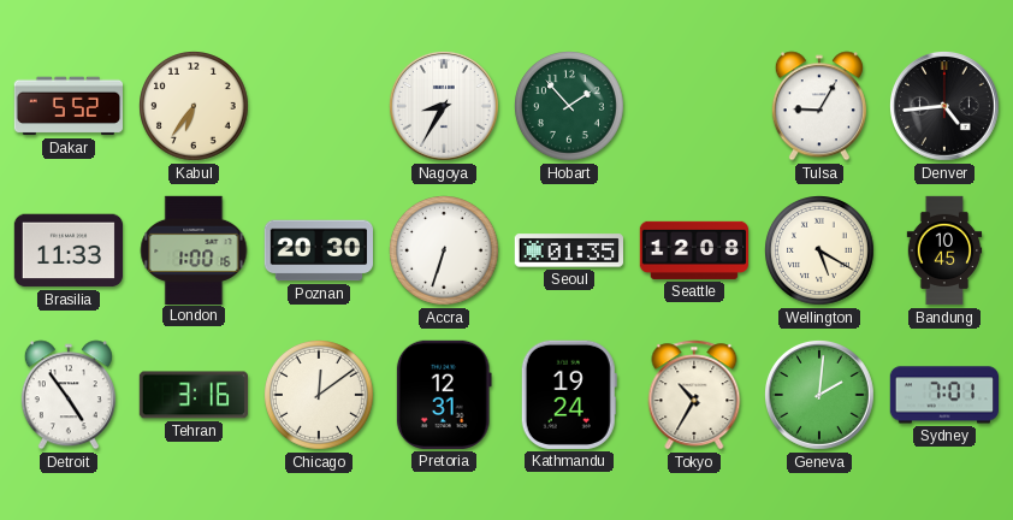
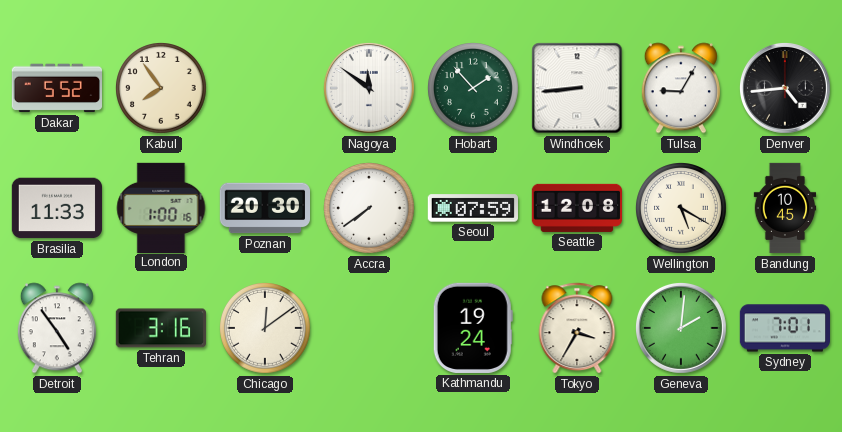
Kabul: 6:36 -> 7:54
Nagoya: 8:35 -> 11:51
Windhoek: none -> 8:44
Accra: 6:33 -> 7:39
Seoul: 01:35 -> 07:59
Pretoria: 12:31 -> none
Tokyo: 10:35 -> 3:35
